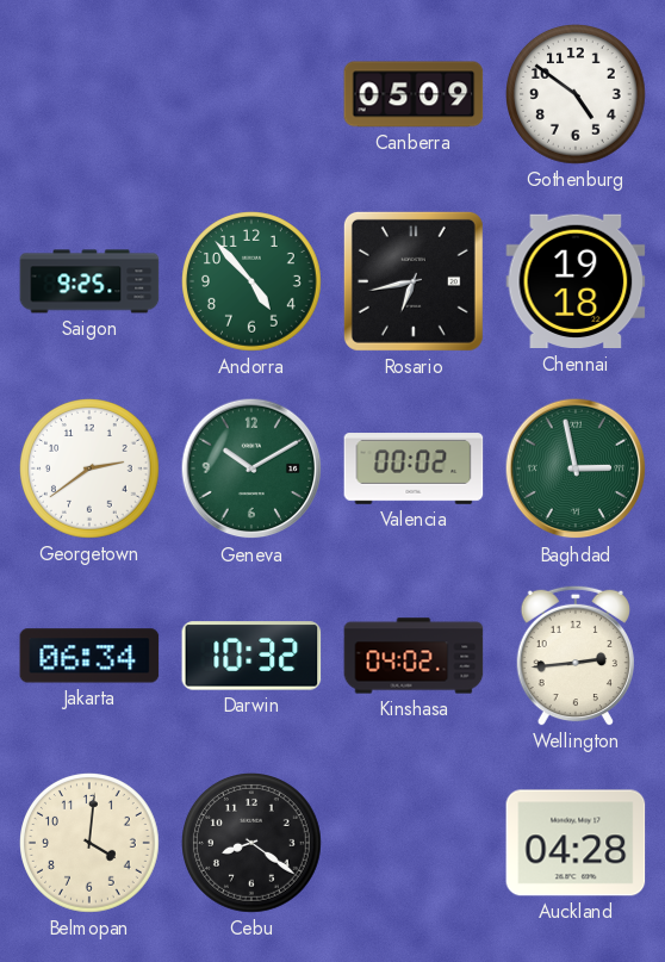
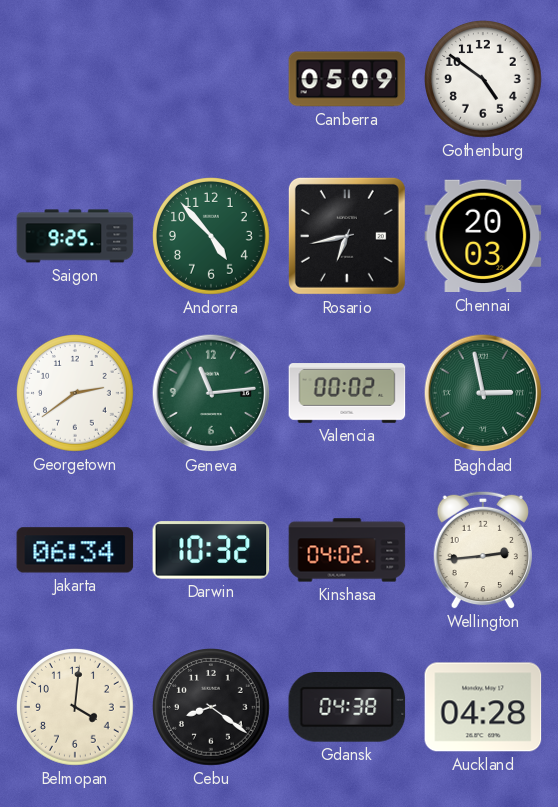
Chennai: 19:18 -> 20:03
Geneva: 10:10 -> 11:14
Gdansk: none -> 04:38
